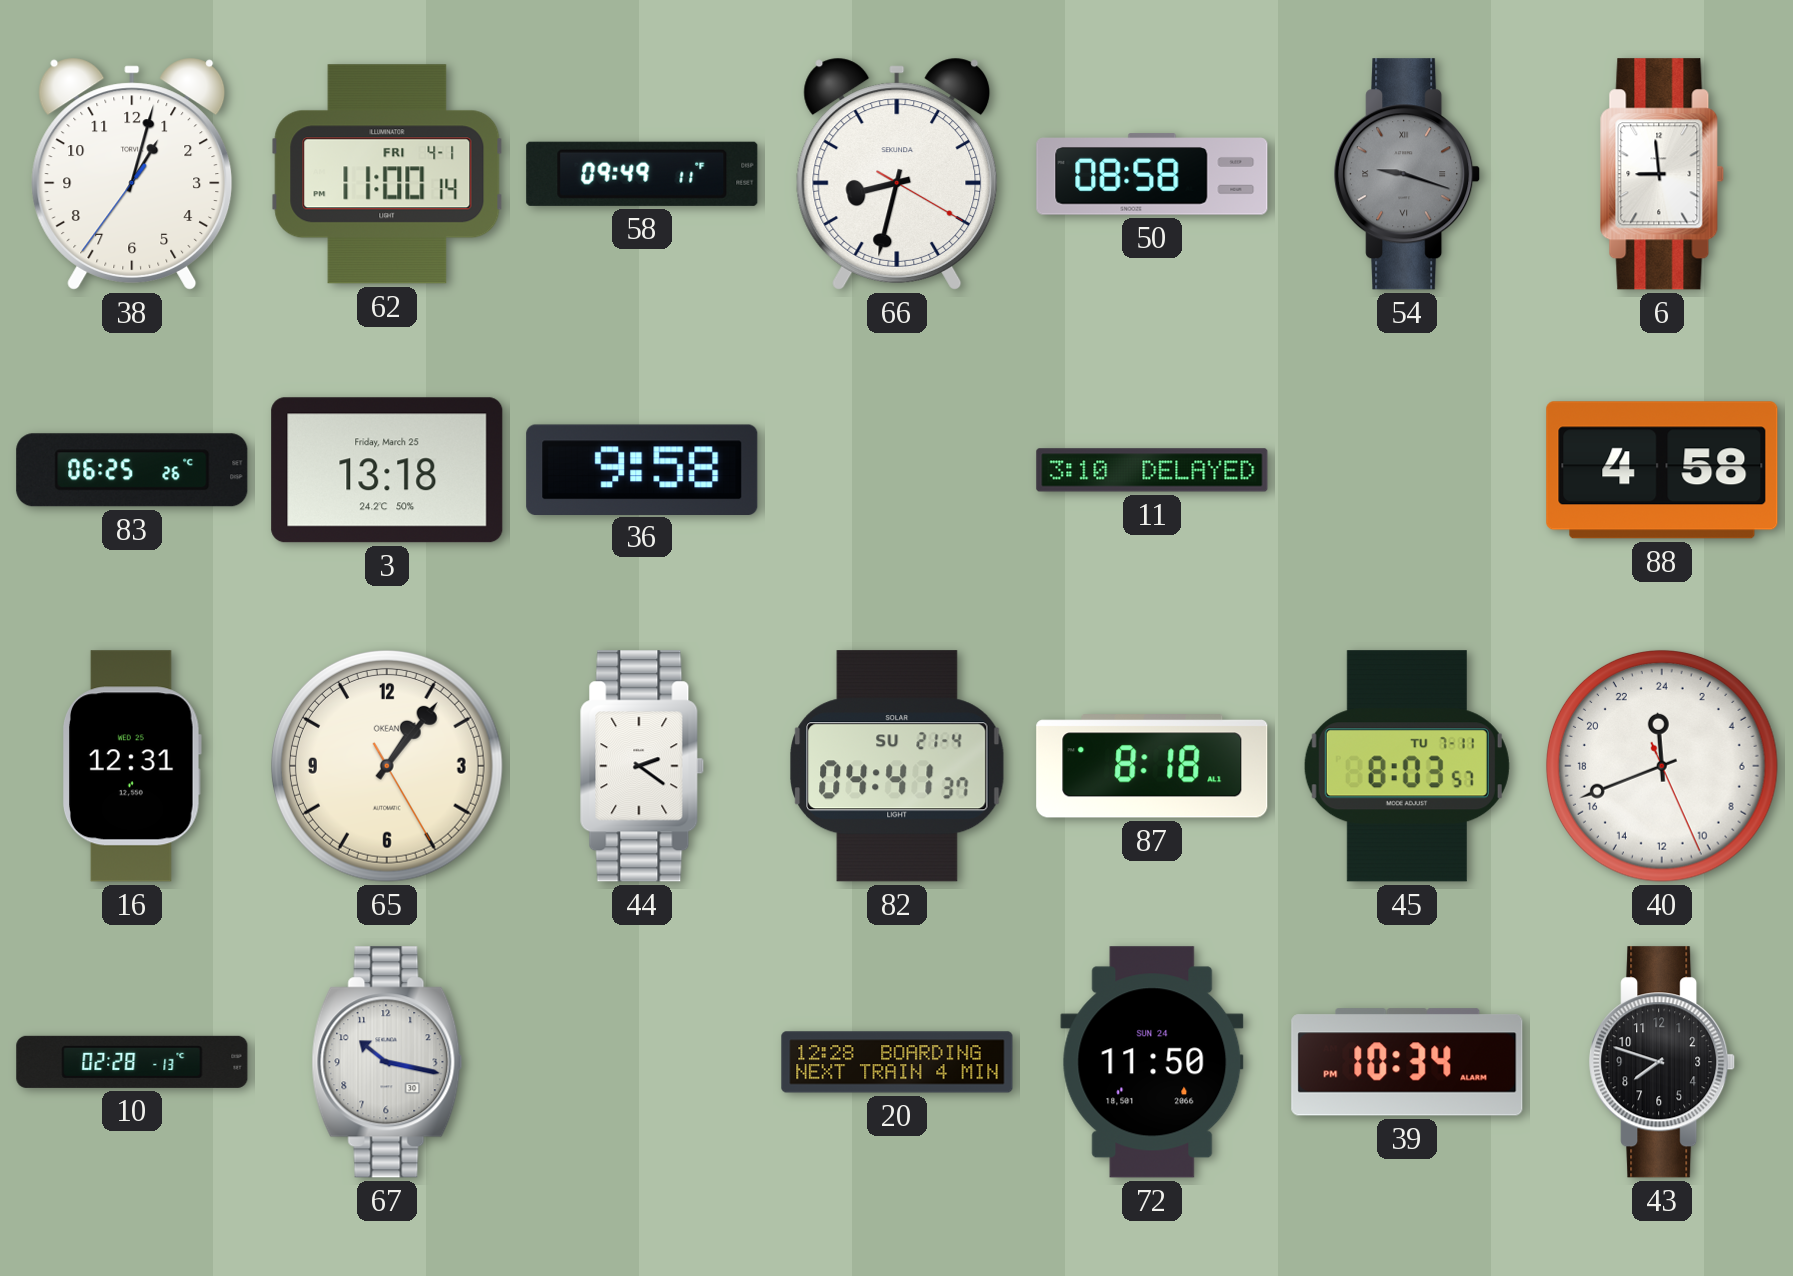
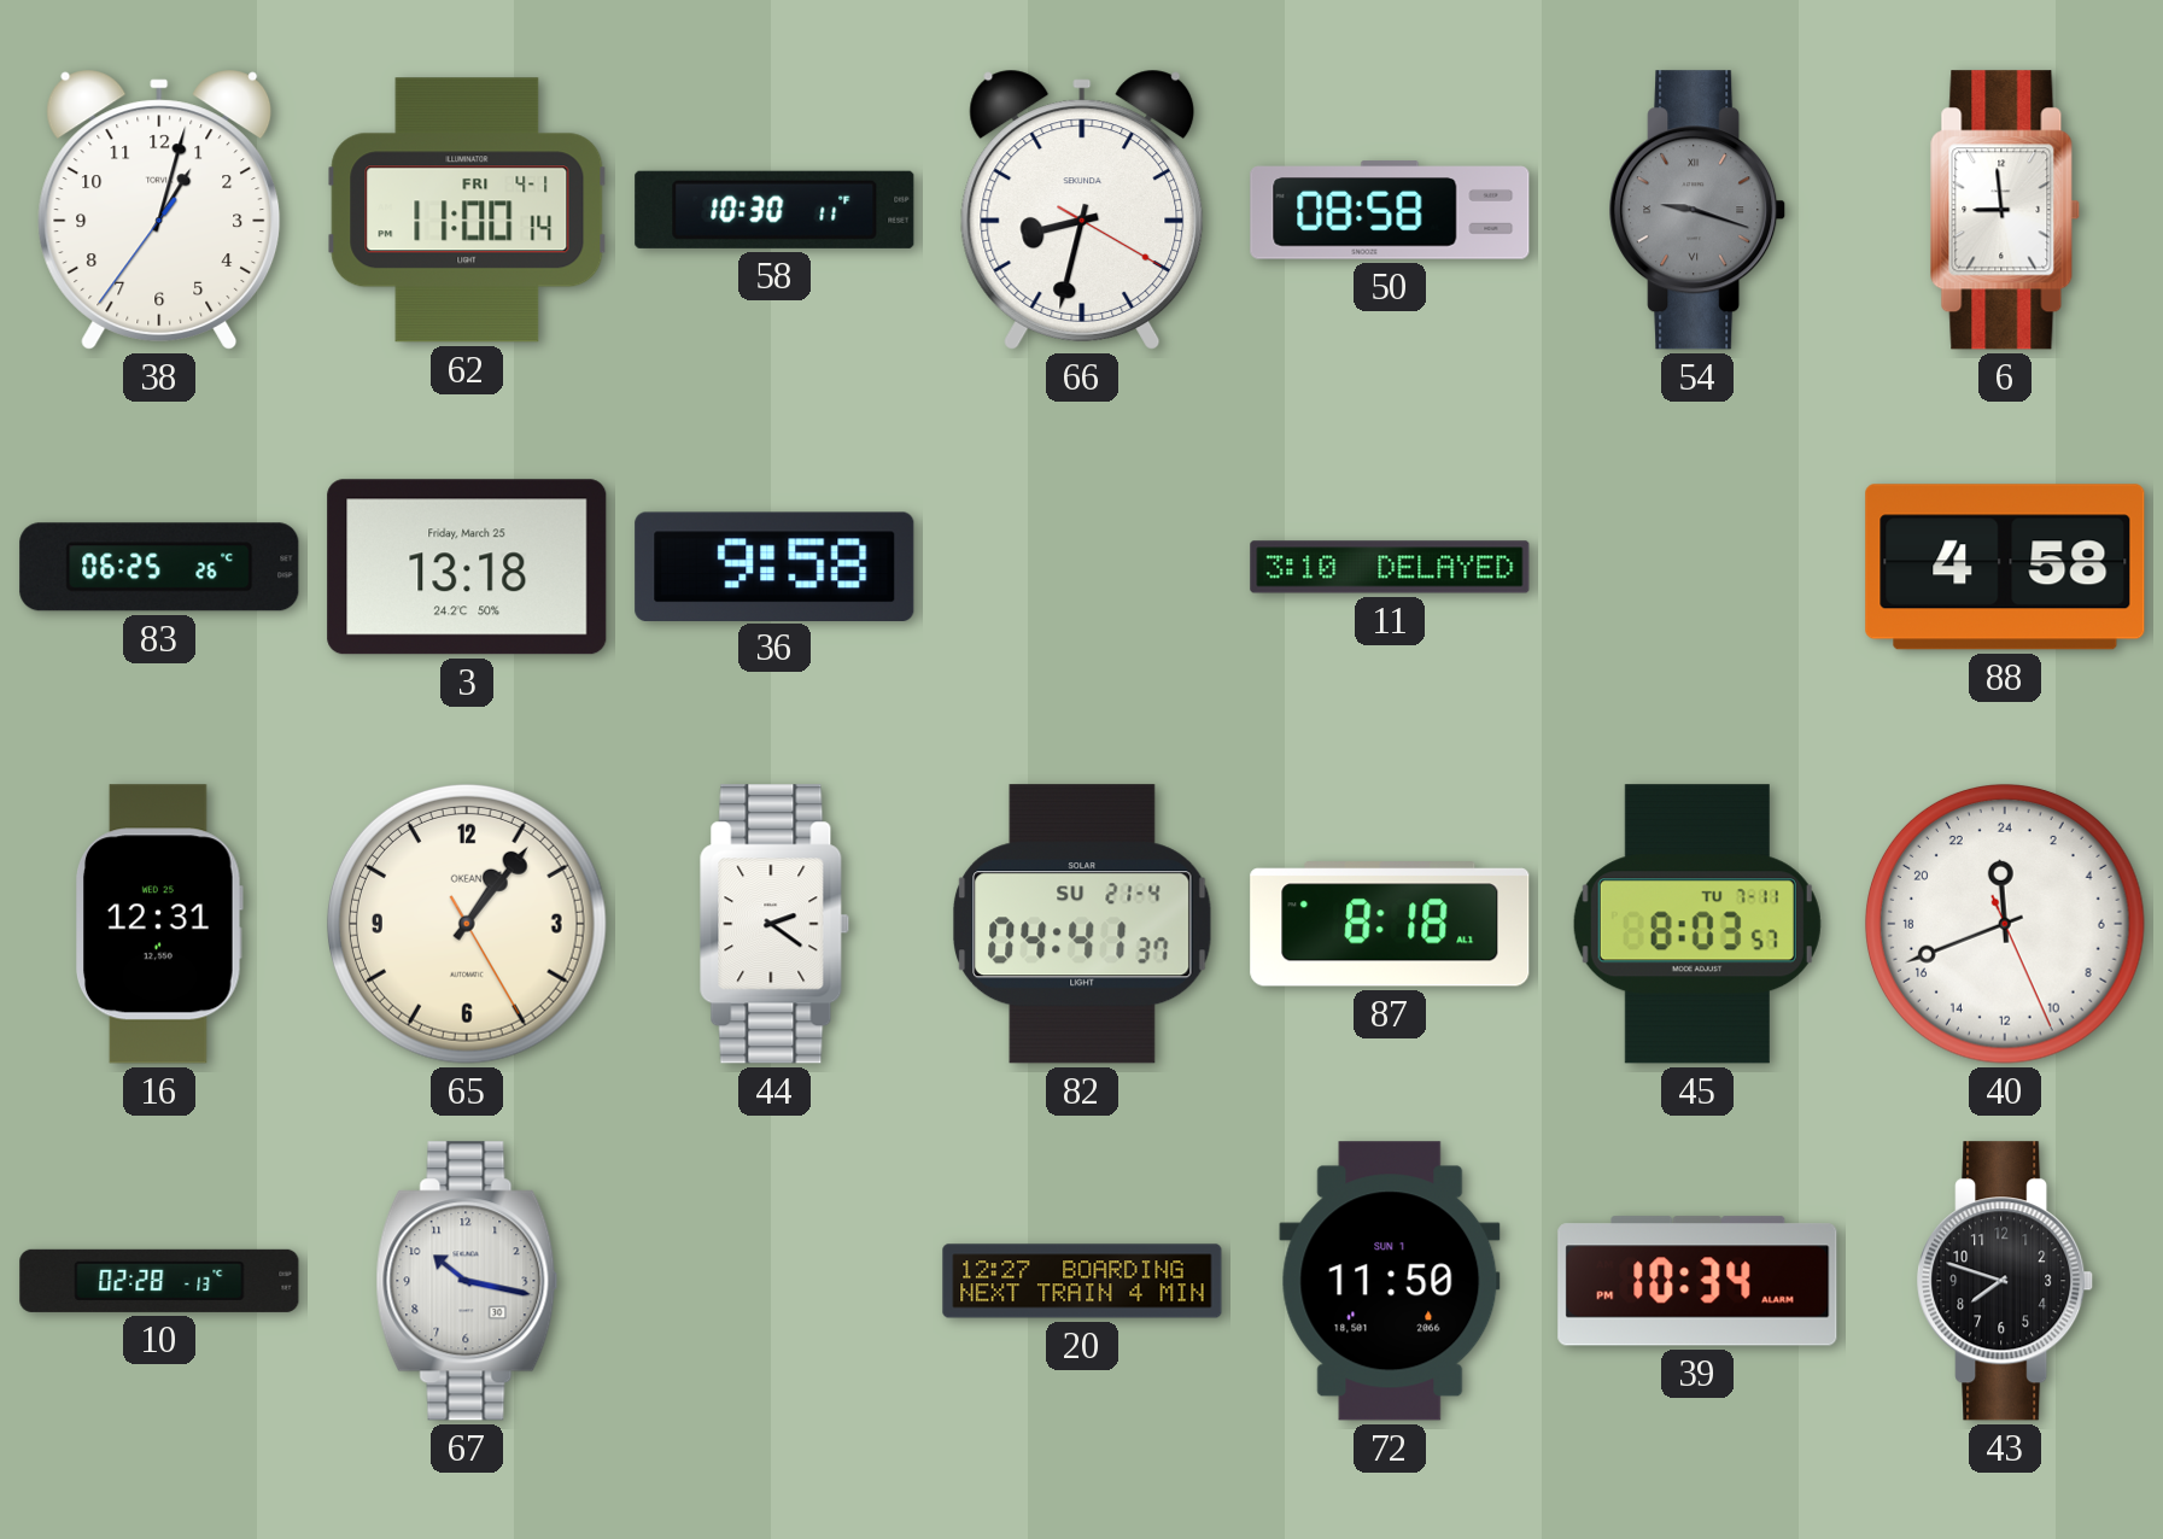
58: 09:49 -> 10:30
20: 12:28 -> 12:27
72 date: SUN 24 -> SUN 1
